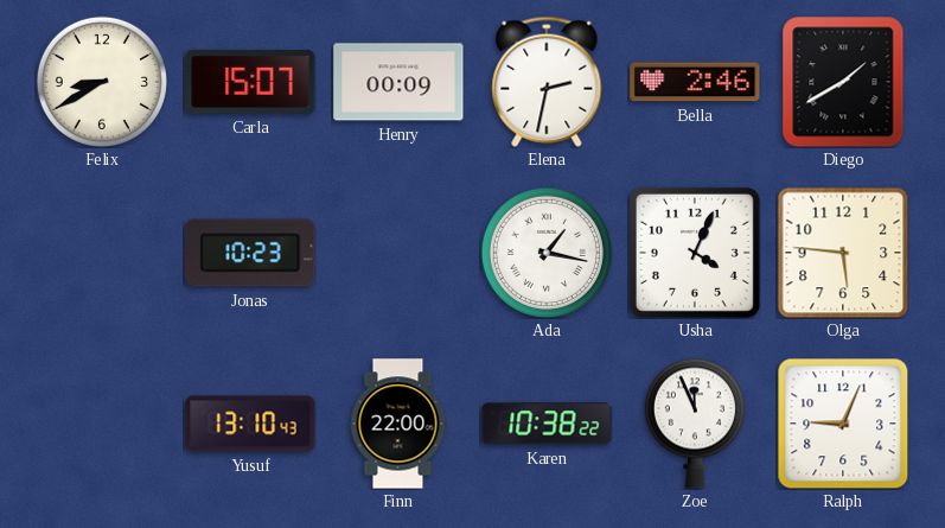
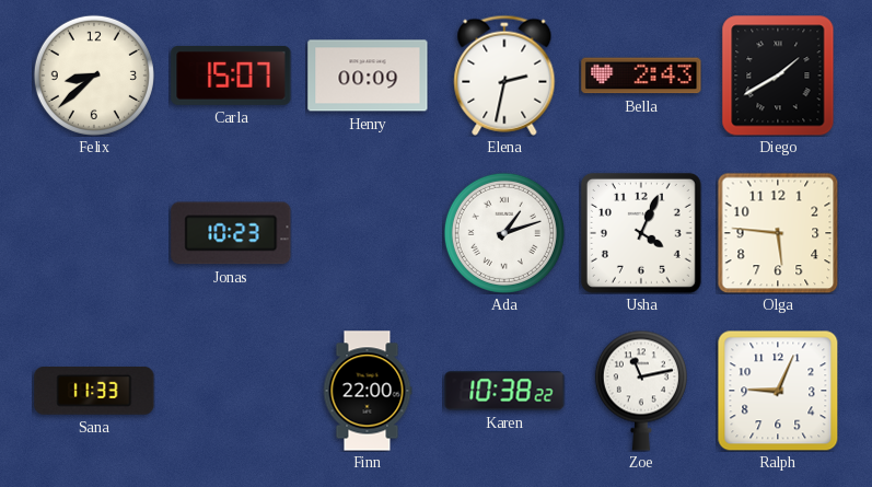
Felix: 8:40 -> 8:38
Bella: 2:46 -> 2:43
Ada: 1:17 -> 1:12
Sana: none -> 11:33
Yusuf: 13:10 -> none
Zoe: 11:56 -> 11:13
